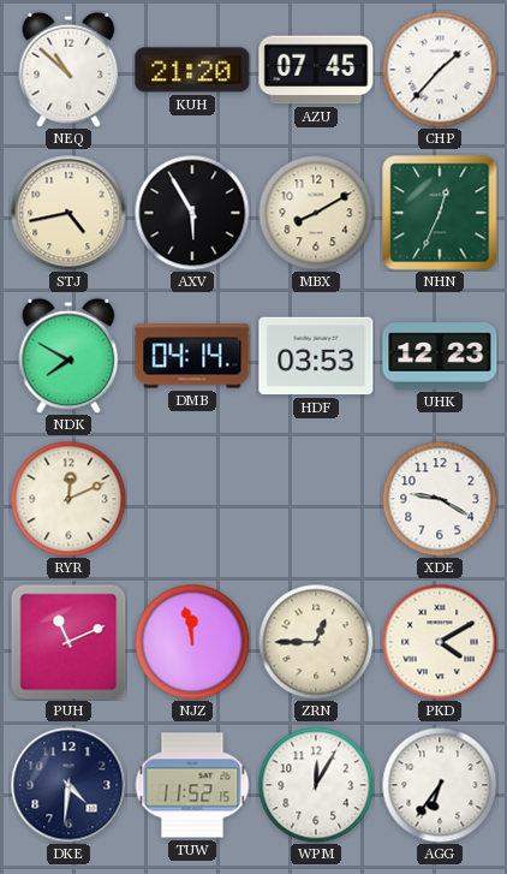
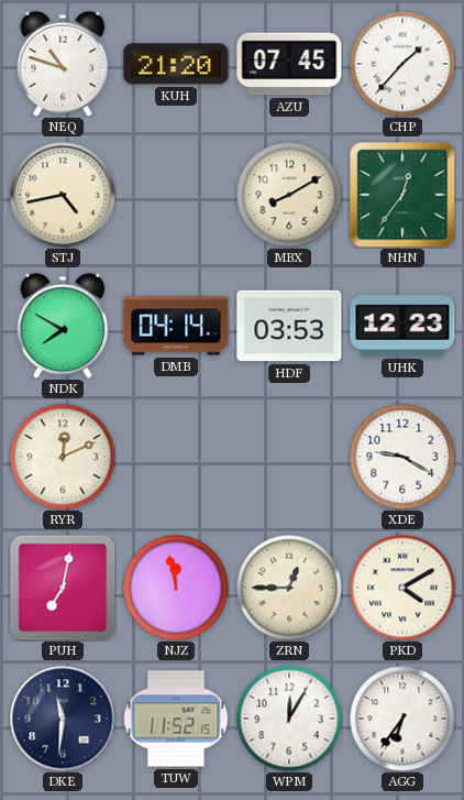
NEQ: 10:52 -> 10:48
AXV: 5:55 -> none
NHN: 12:34 -> 12:36
PUH: 11:11 -> 7:02
DKE: 4:31 -> 11:31
